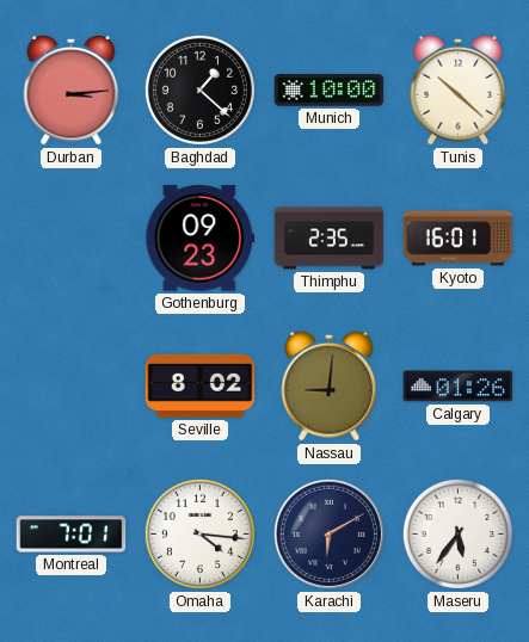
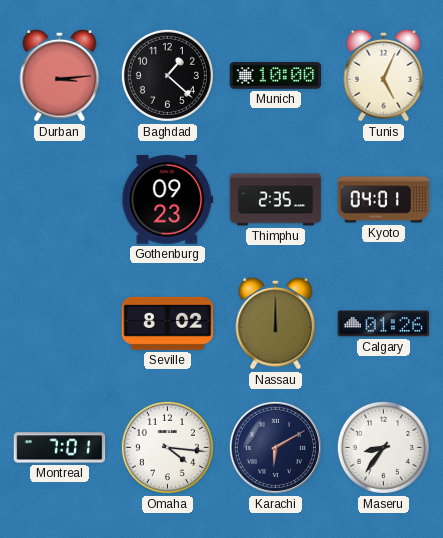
Tunis: 10:22 -> 5:04
Kyoto: 16:01 -> 04:01
Nassau: 9:01 -> 12:00
Maseru: 5:36 -> 8:36
